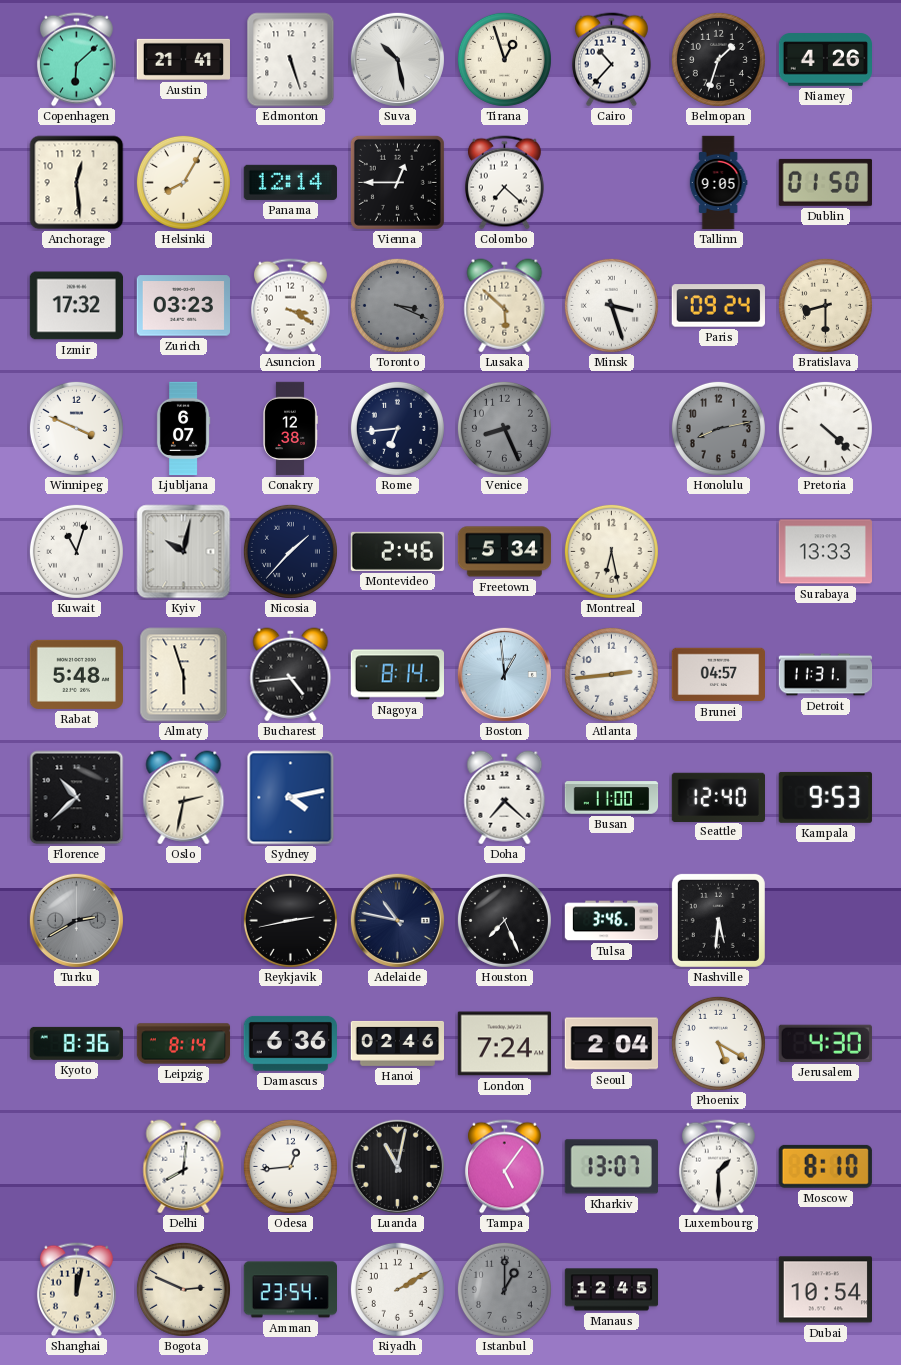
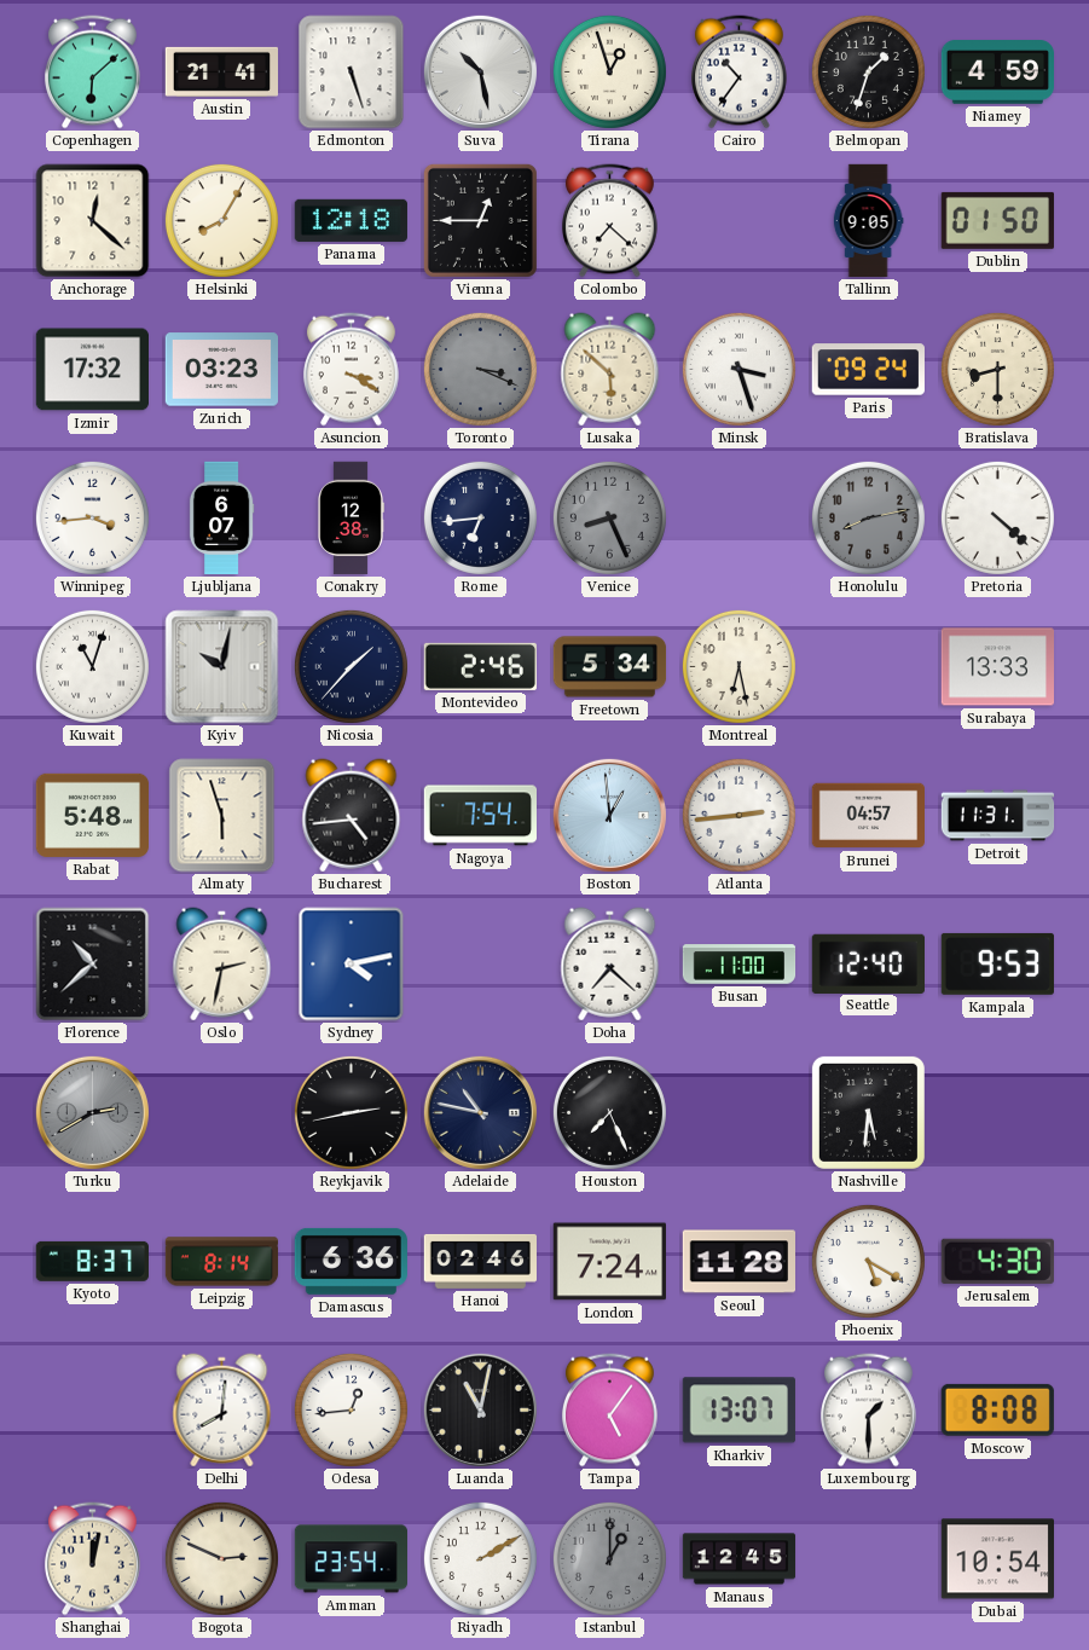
Cairo: 10:37 -> 10:36
Niamey: 4:26 -> 4:59
Anchorage: 12:29 -> 12:22
Panama: 12:14 -> 12:18
Winnipeg: 3:49 -> 3:44
Nagoya: 8:14 -> 7:54
Tulsa: 3:46 -> none
Kyoto: 8:36 -> 8:37
Seoul: 2:04 -> 11:28
Moscow: 8:10 -> 8:08
